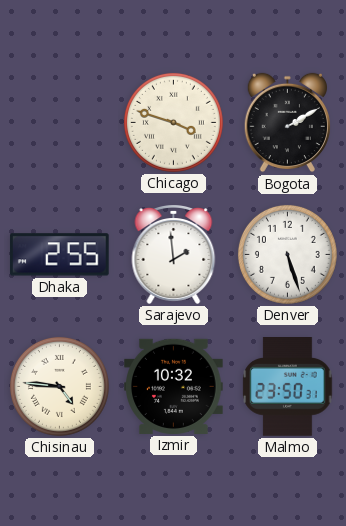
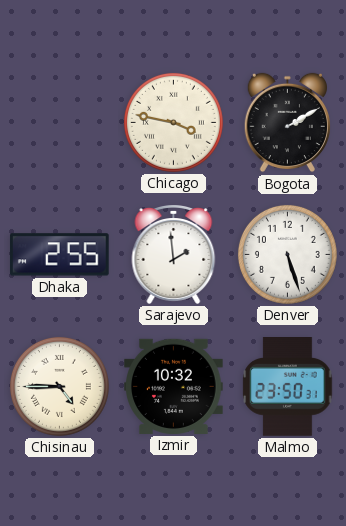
Chicago: 3:48 -> 3:47
Chisinau: 4:46 -> 4:45
